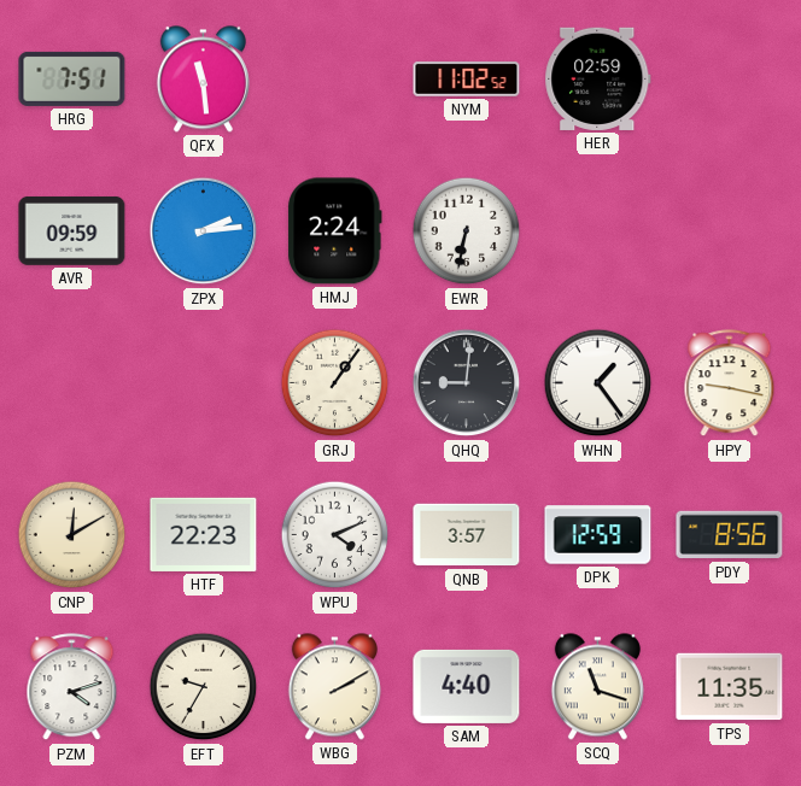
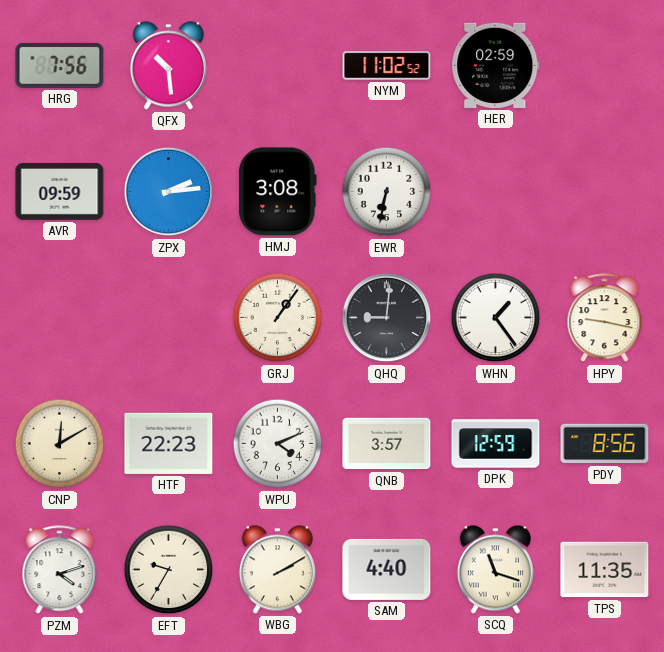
HRG: 7:51 -> 7:56
QFX: 11:29 -> 10:29
HMJ: 2:24 -> 3:08
